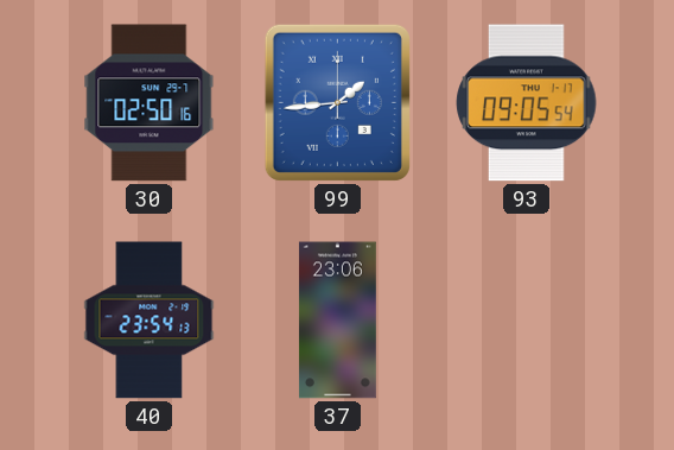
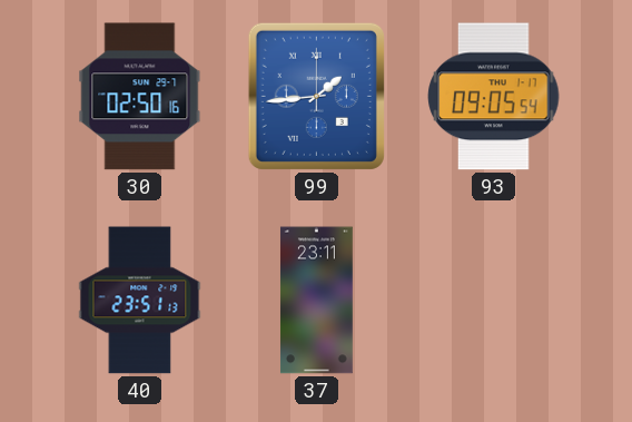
40: 23:54 -> 23:51
37: 23:06 -> 23:11
